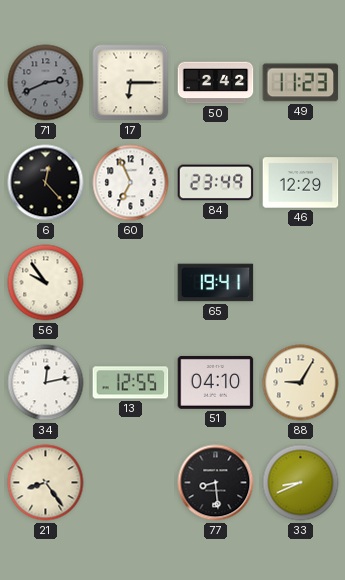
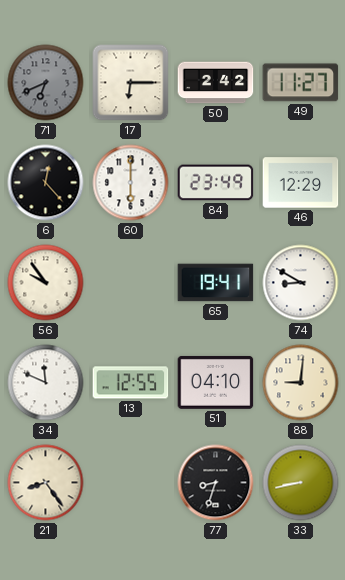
71: 2:41 -> 6:41
49: 11:23 -> 11:27
60: 6:56 -> 6:00
74: none -> 8:50
34: 12:13 -> 11:49
88: 9:05 -> 9:01
77: 8:29 -> 8:33
33: 8:41 -> 8:43
